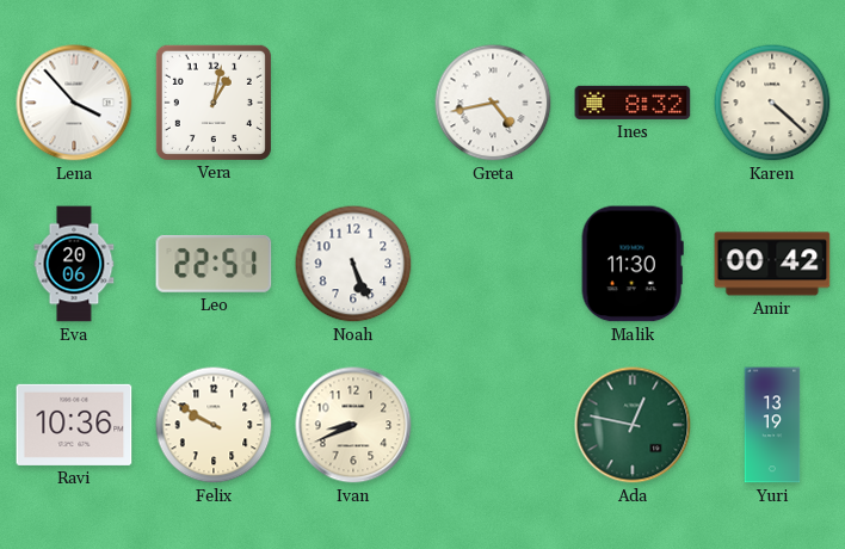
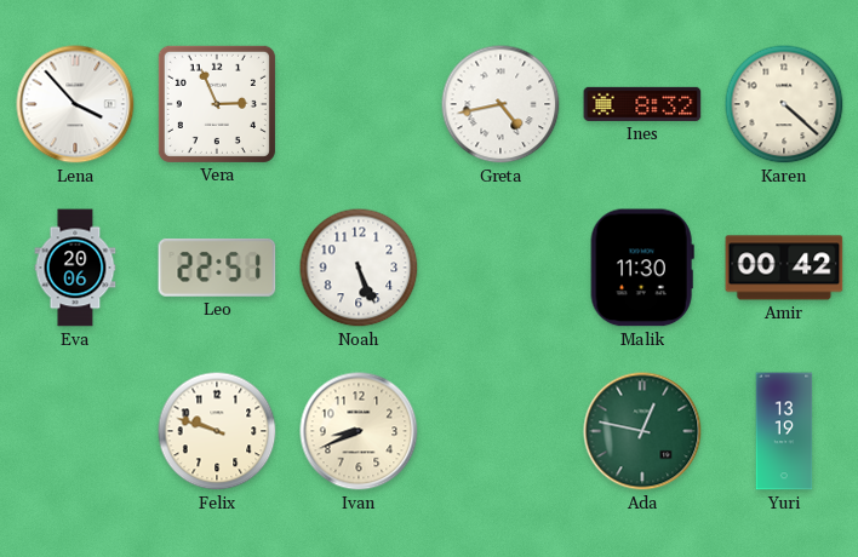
Vera: 1:02 -> 2:56
Ravi: 10:36 -> none
Felix: 9:50 -> 9:48
